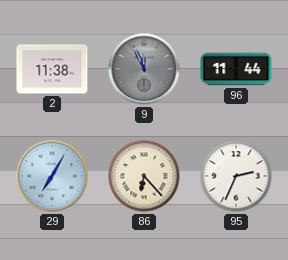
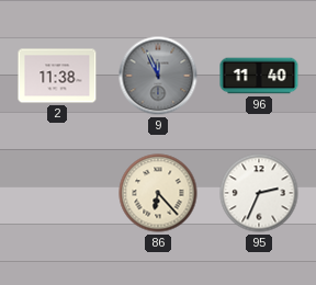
96: 11:44 -> 11:40
29: 7:05 -> none
